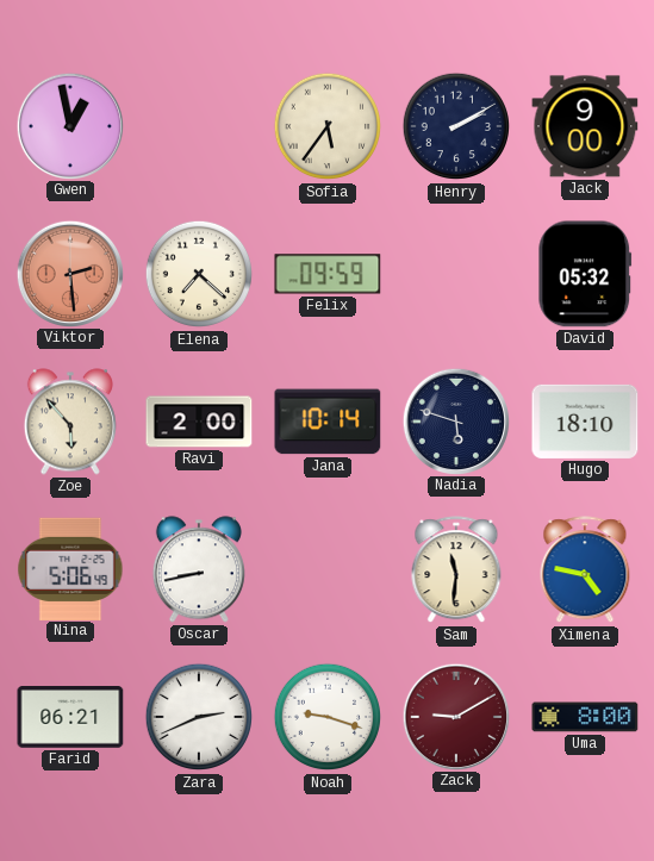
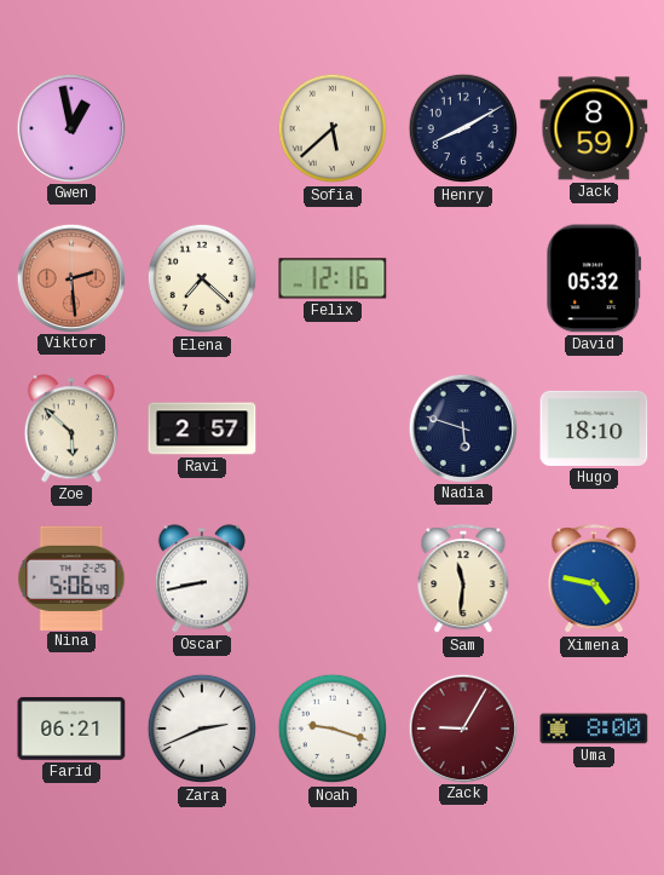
Sofia: 5:36 -> 5:38
Henry: 2:10 -> 8:10
Jack: 9:00 -> 8:59
Felix: 09:59 -> 12:16
Zoe: 5:53 -> 5:52
Ravi: 2:00 -> 2:57
Jana: 10:14 -> none
Zack: 9:10 -> 9:05
